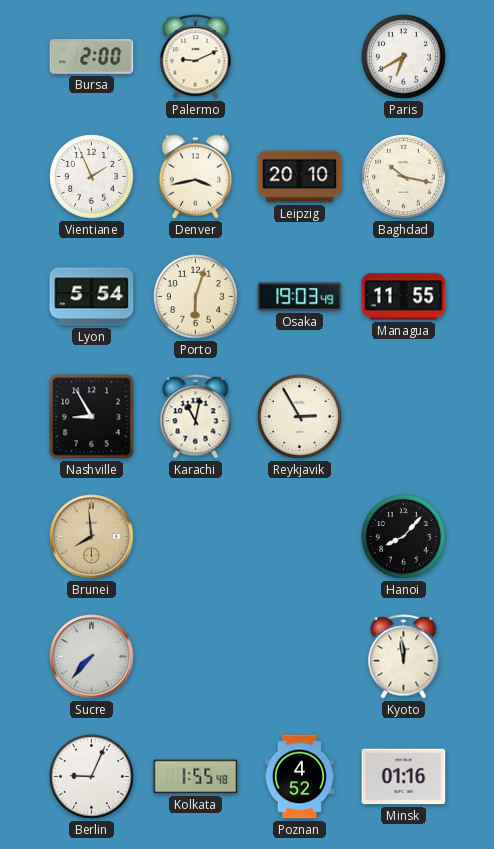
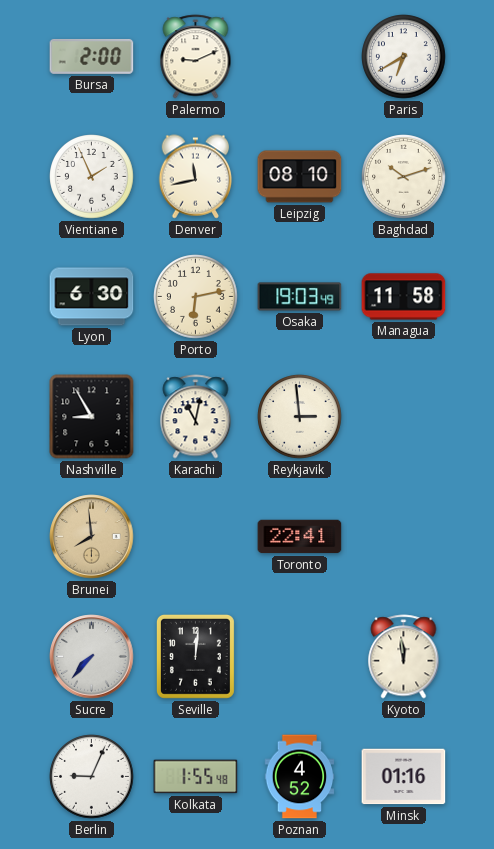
Denver: 3:43 -> 11:43
Leipzig: 20:10 -> 08:10
Baghdad: 10:17 -> 10:12
Lyon: 5:54 -> 6:30
Porto: 6:03 -> 6:13
Managua: 11:55 -> 11:58
Reykjavik: 2:55 -> 2:59
Toronto: none -> 22:41
Hanoi: 8:07 -> none
Seville: none -> 12:01
